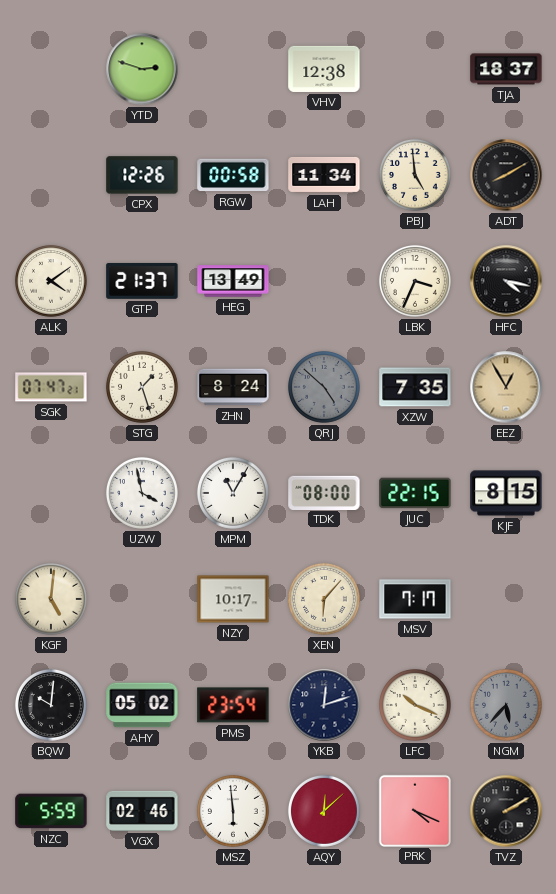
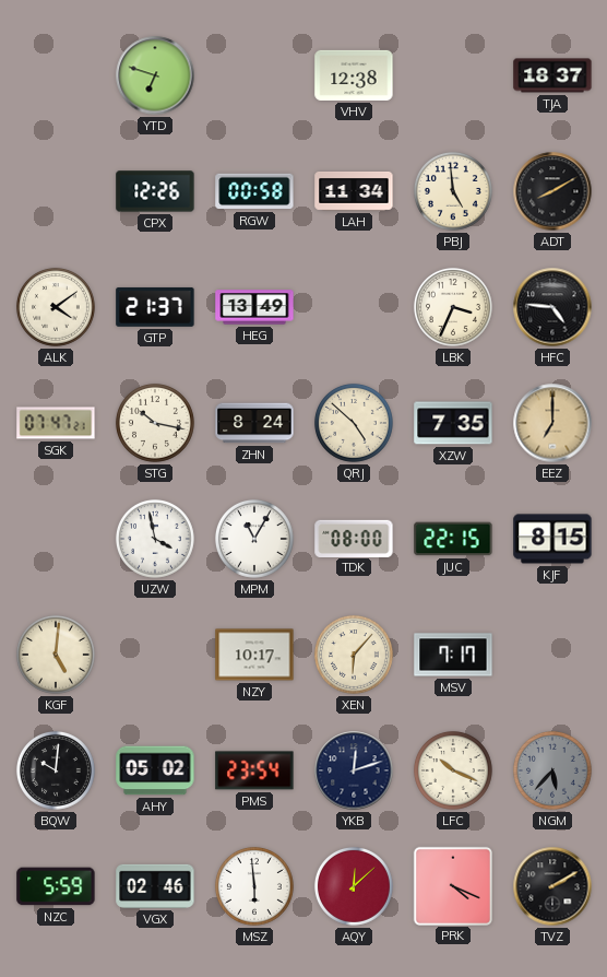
YTD: 2:48 -> 6:48
HFC: 4:17 -> 4:46
STG: 1:27 -> 10:17
QRJ dial: grey -> cream
EEZ: 12:55 -> 7:00
